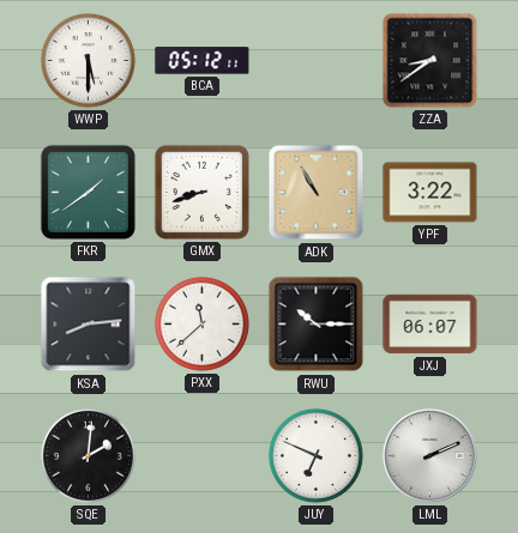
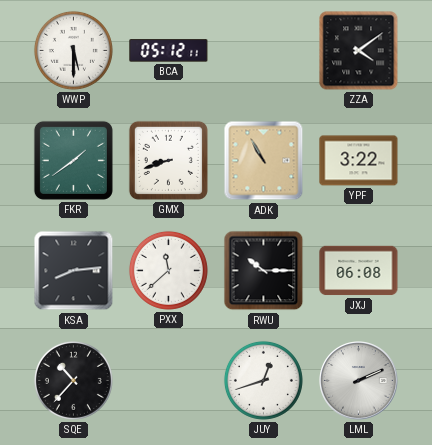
ZZA: 8:39 -> 4:09
JXJ: 06:07 -> 06:08
SQE: 2:01 -> 10:37
JUY: 6:49 -> 12:42
